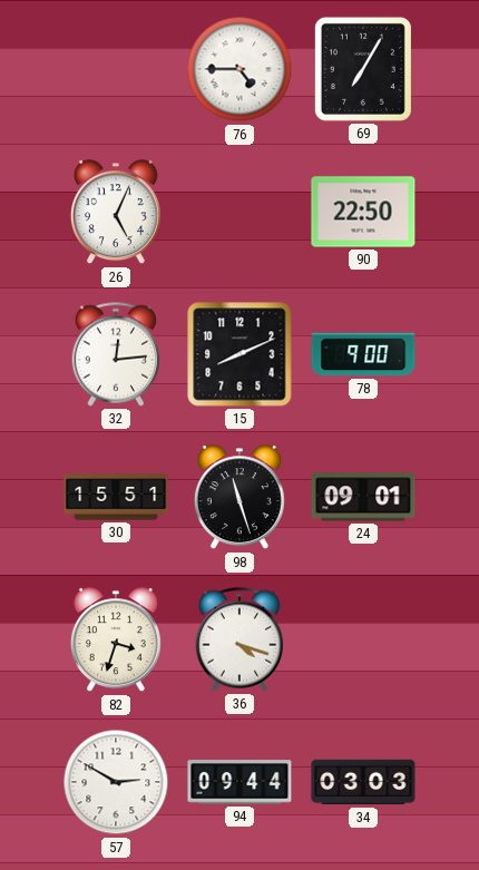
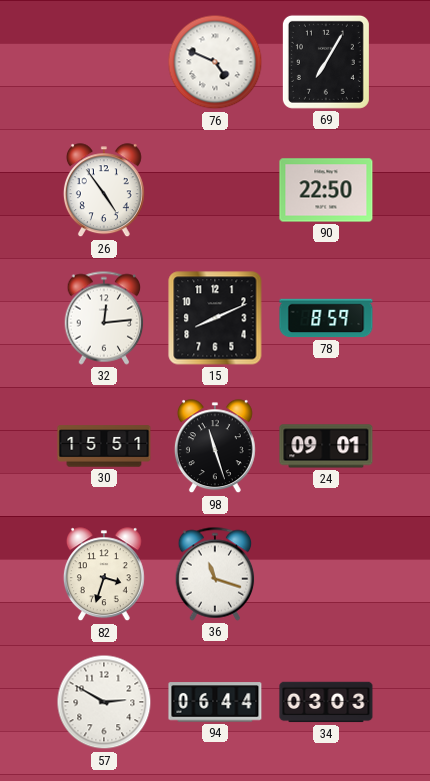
76: 4:45 -> 4:49
26: 5:04 -> 4:54
78: 9:00 -> 8:59
36: 4:18 -> 11:18
94: 09:44 -> 06:44
